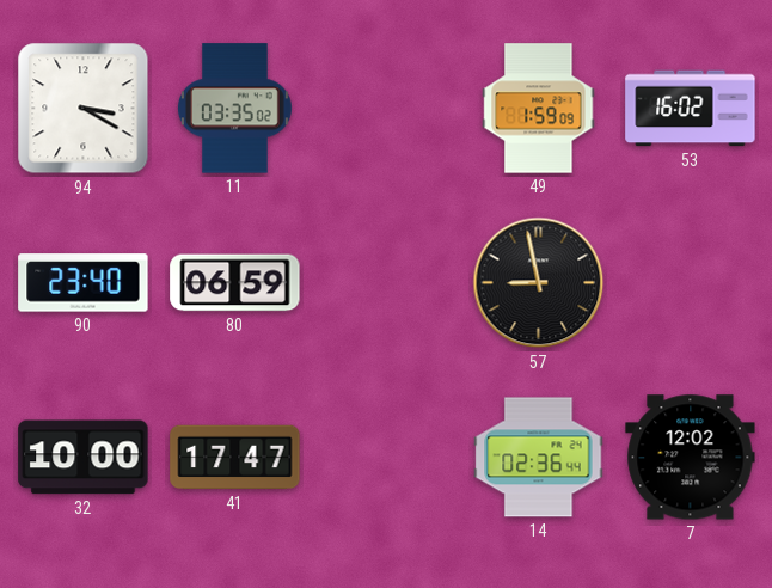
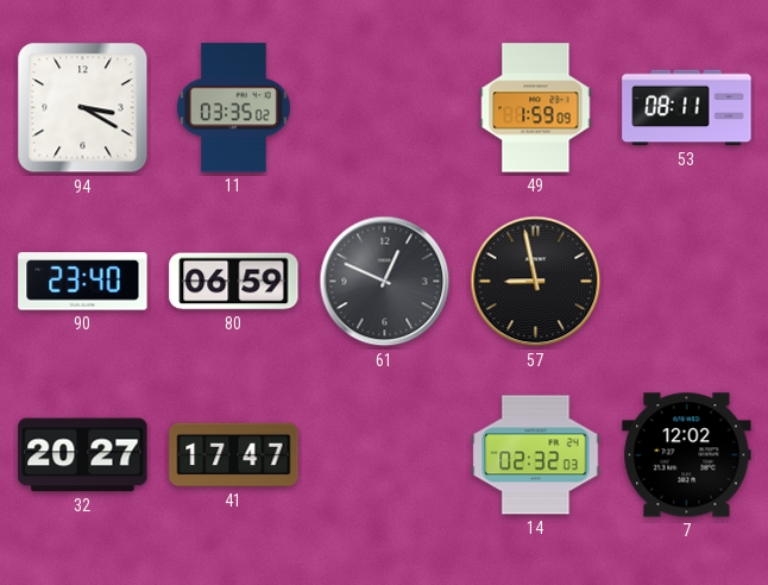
53: 16:02 -> 08:11
61: none -> 12:49
32: 10:00 -> 20:27
14: 02:36 -> 02:32
